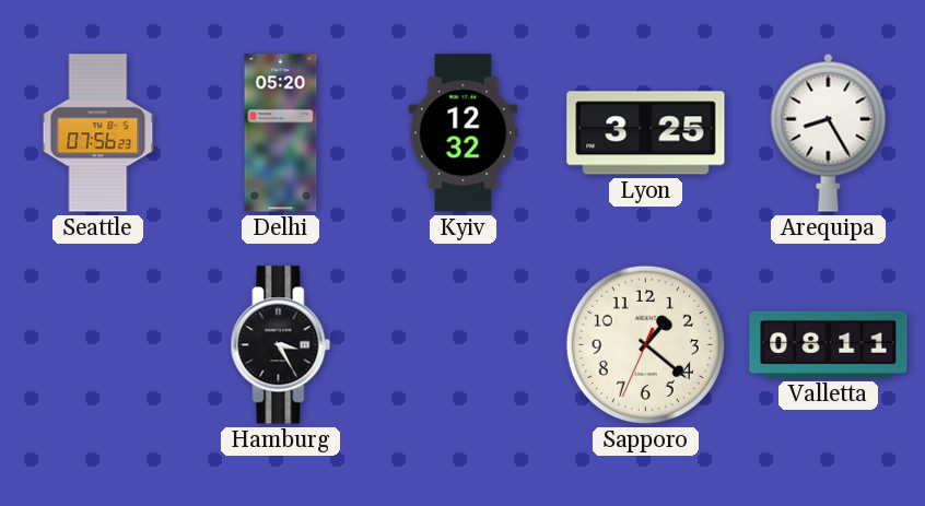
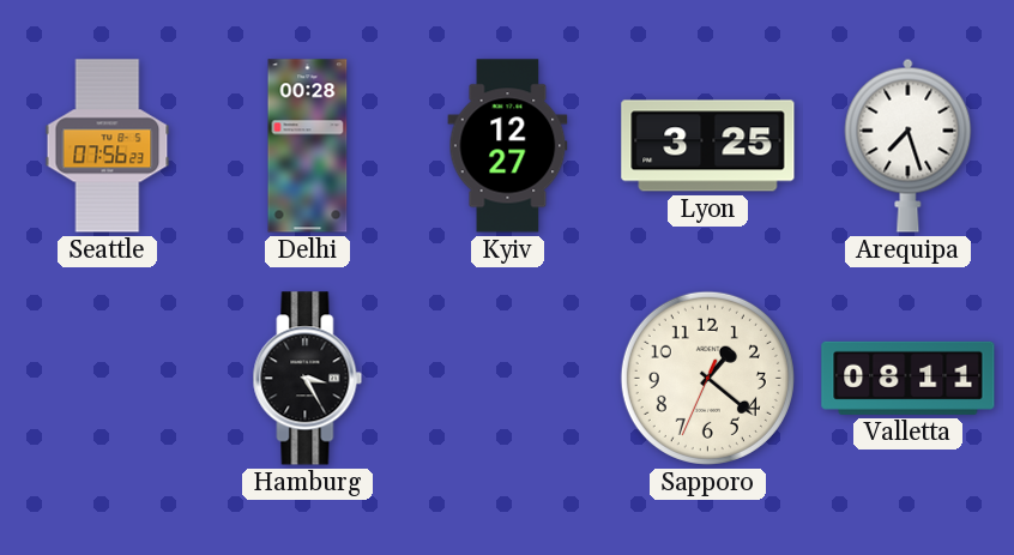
Delhi: 05:20 -> 00:28
Kyiv: 12:32 -> 12:27
Arequipa: 8:25 -> 7:27
